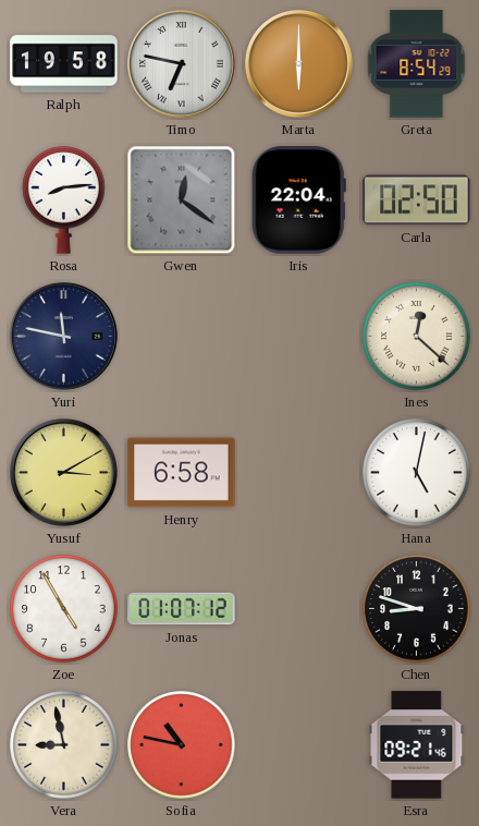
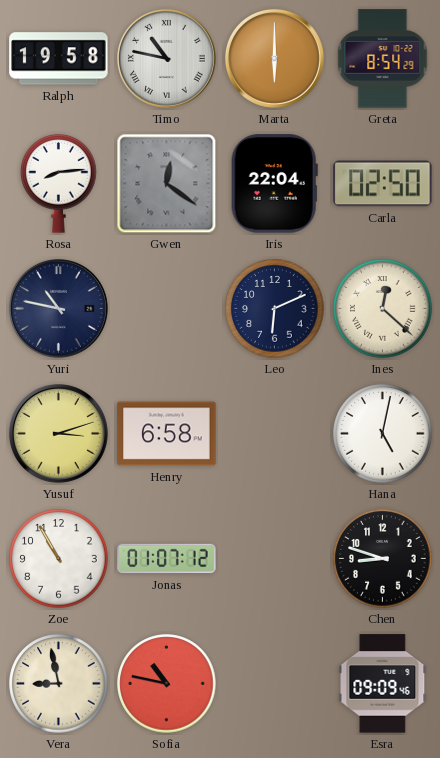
Timo: 6:47 -> 10:47
Yuri: 11:47 -> 10:47
Leo: none -> 6:11
Yusuf: 3:10 -> 3:12
Zoe: 4:55 -> 10:55
Esra: 09:21 -> 09:09
